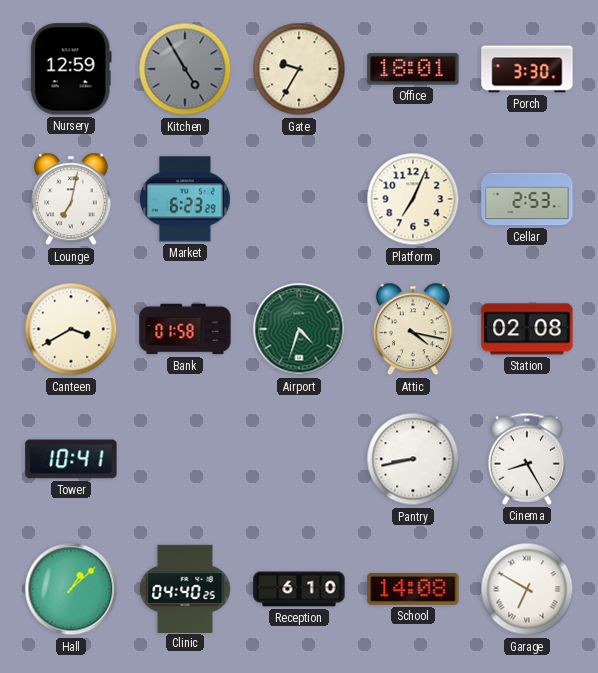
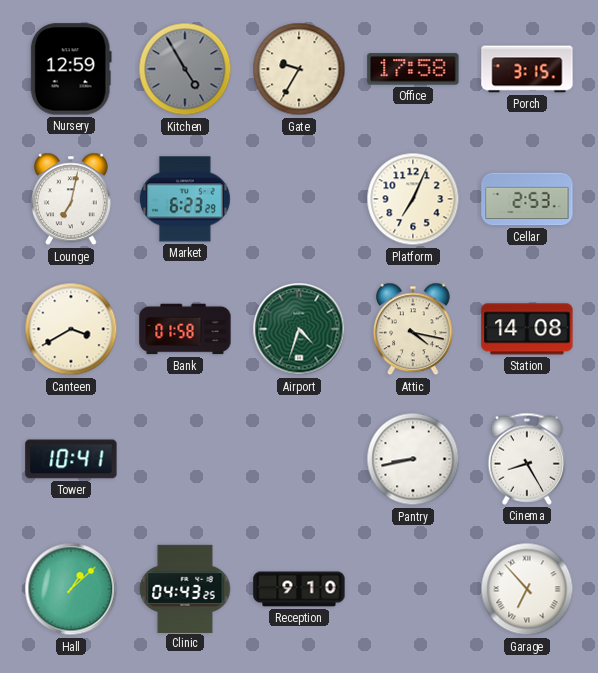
Office: 18:01 -> 17:58
Porch: 3:30 -> 3:15
Station: 02:08 -> 14:08
Clinic: 04:40 -> 04:43
Reception: 6:10 -> 9:10
School: 14:08 -> none
Garage: 6:50 -> 6:53
